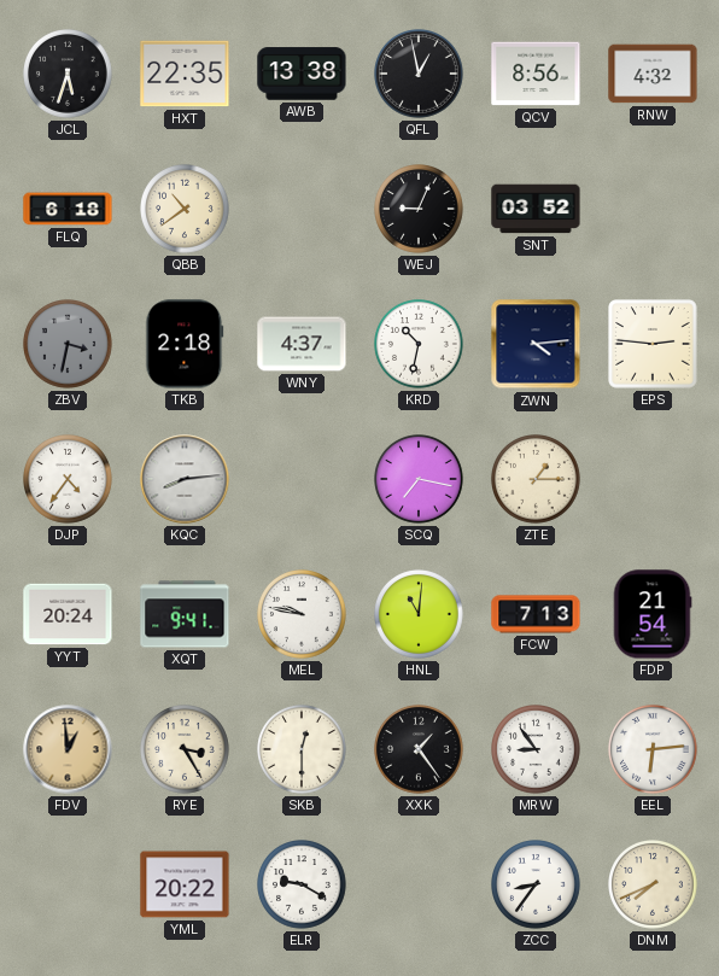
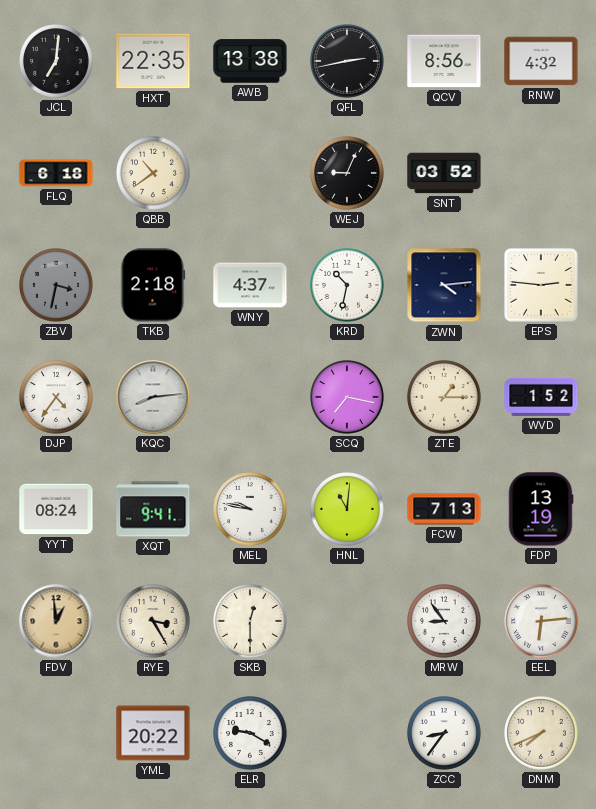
JCL: 5:33 -> 7:01
QFL: 12:58 -> 2:43
WVD: none -> 1:52
YYT: 20:24 -> 08:24
FDP: 21:54 -> 13:19
XXK: 1:24 -> none
